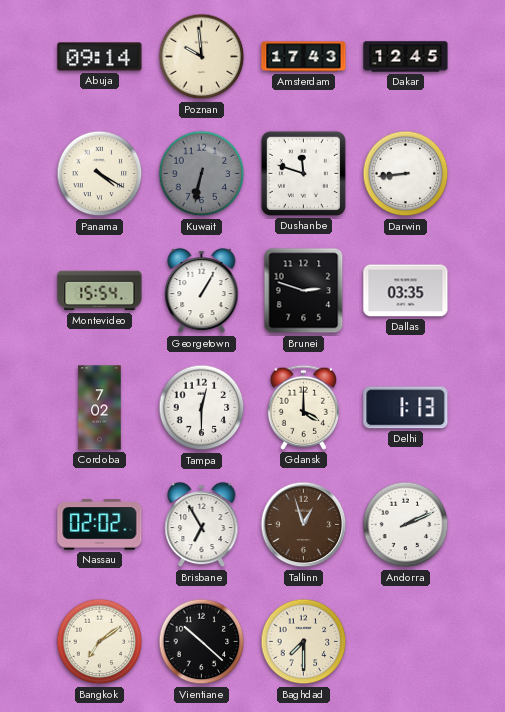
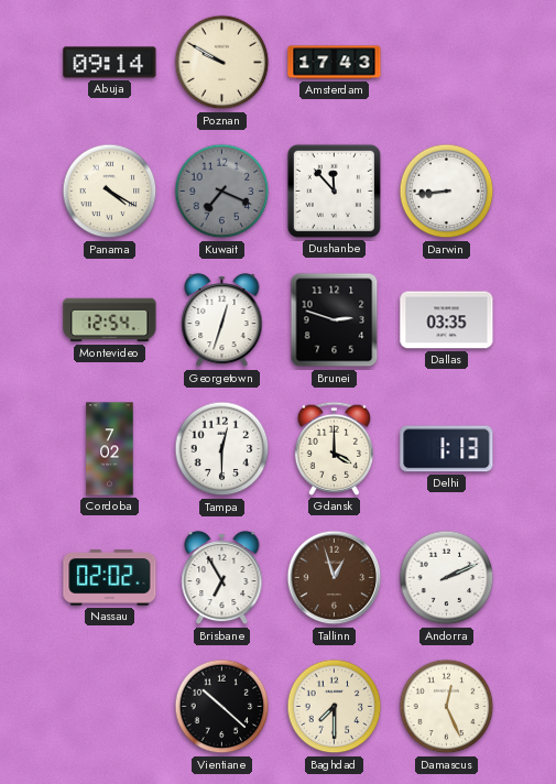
Poznan: 9:59 -> 9:50
Dakar: 12:45 -> none
Kuwait: 6:32 -> 7:19
Dushanbe: 11:48 -> 11:53
Montevideo: 15:54 -> 12:54
Georgetown: 1:05 -> 12:33
Bangkok: 7:09 -> none
Damascus: none -> 12:26
